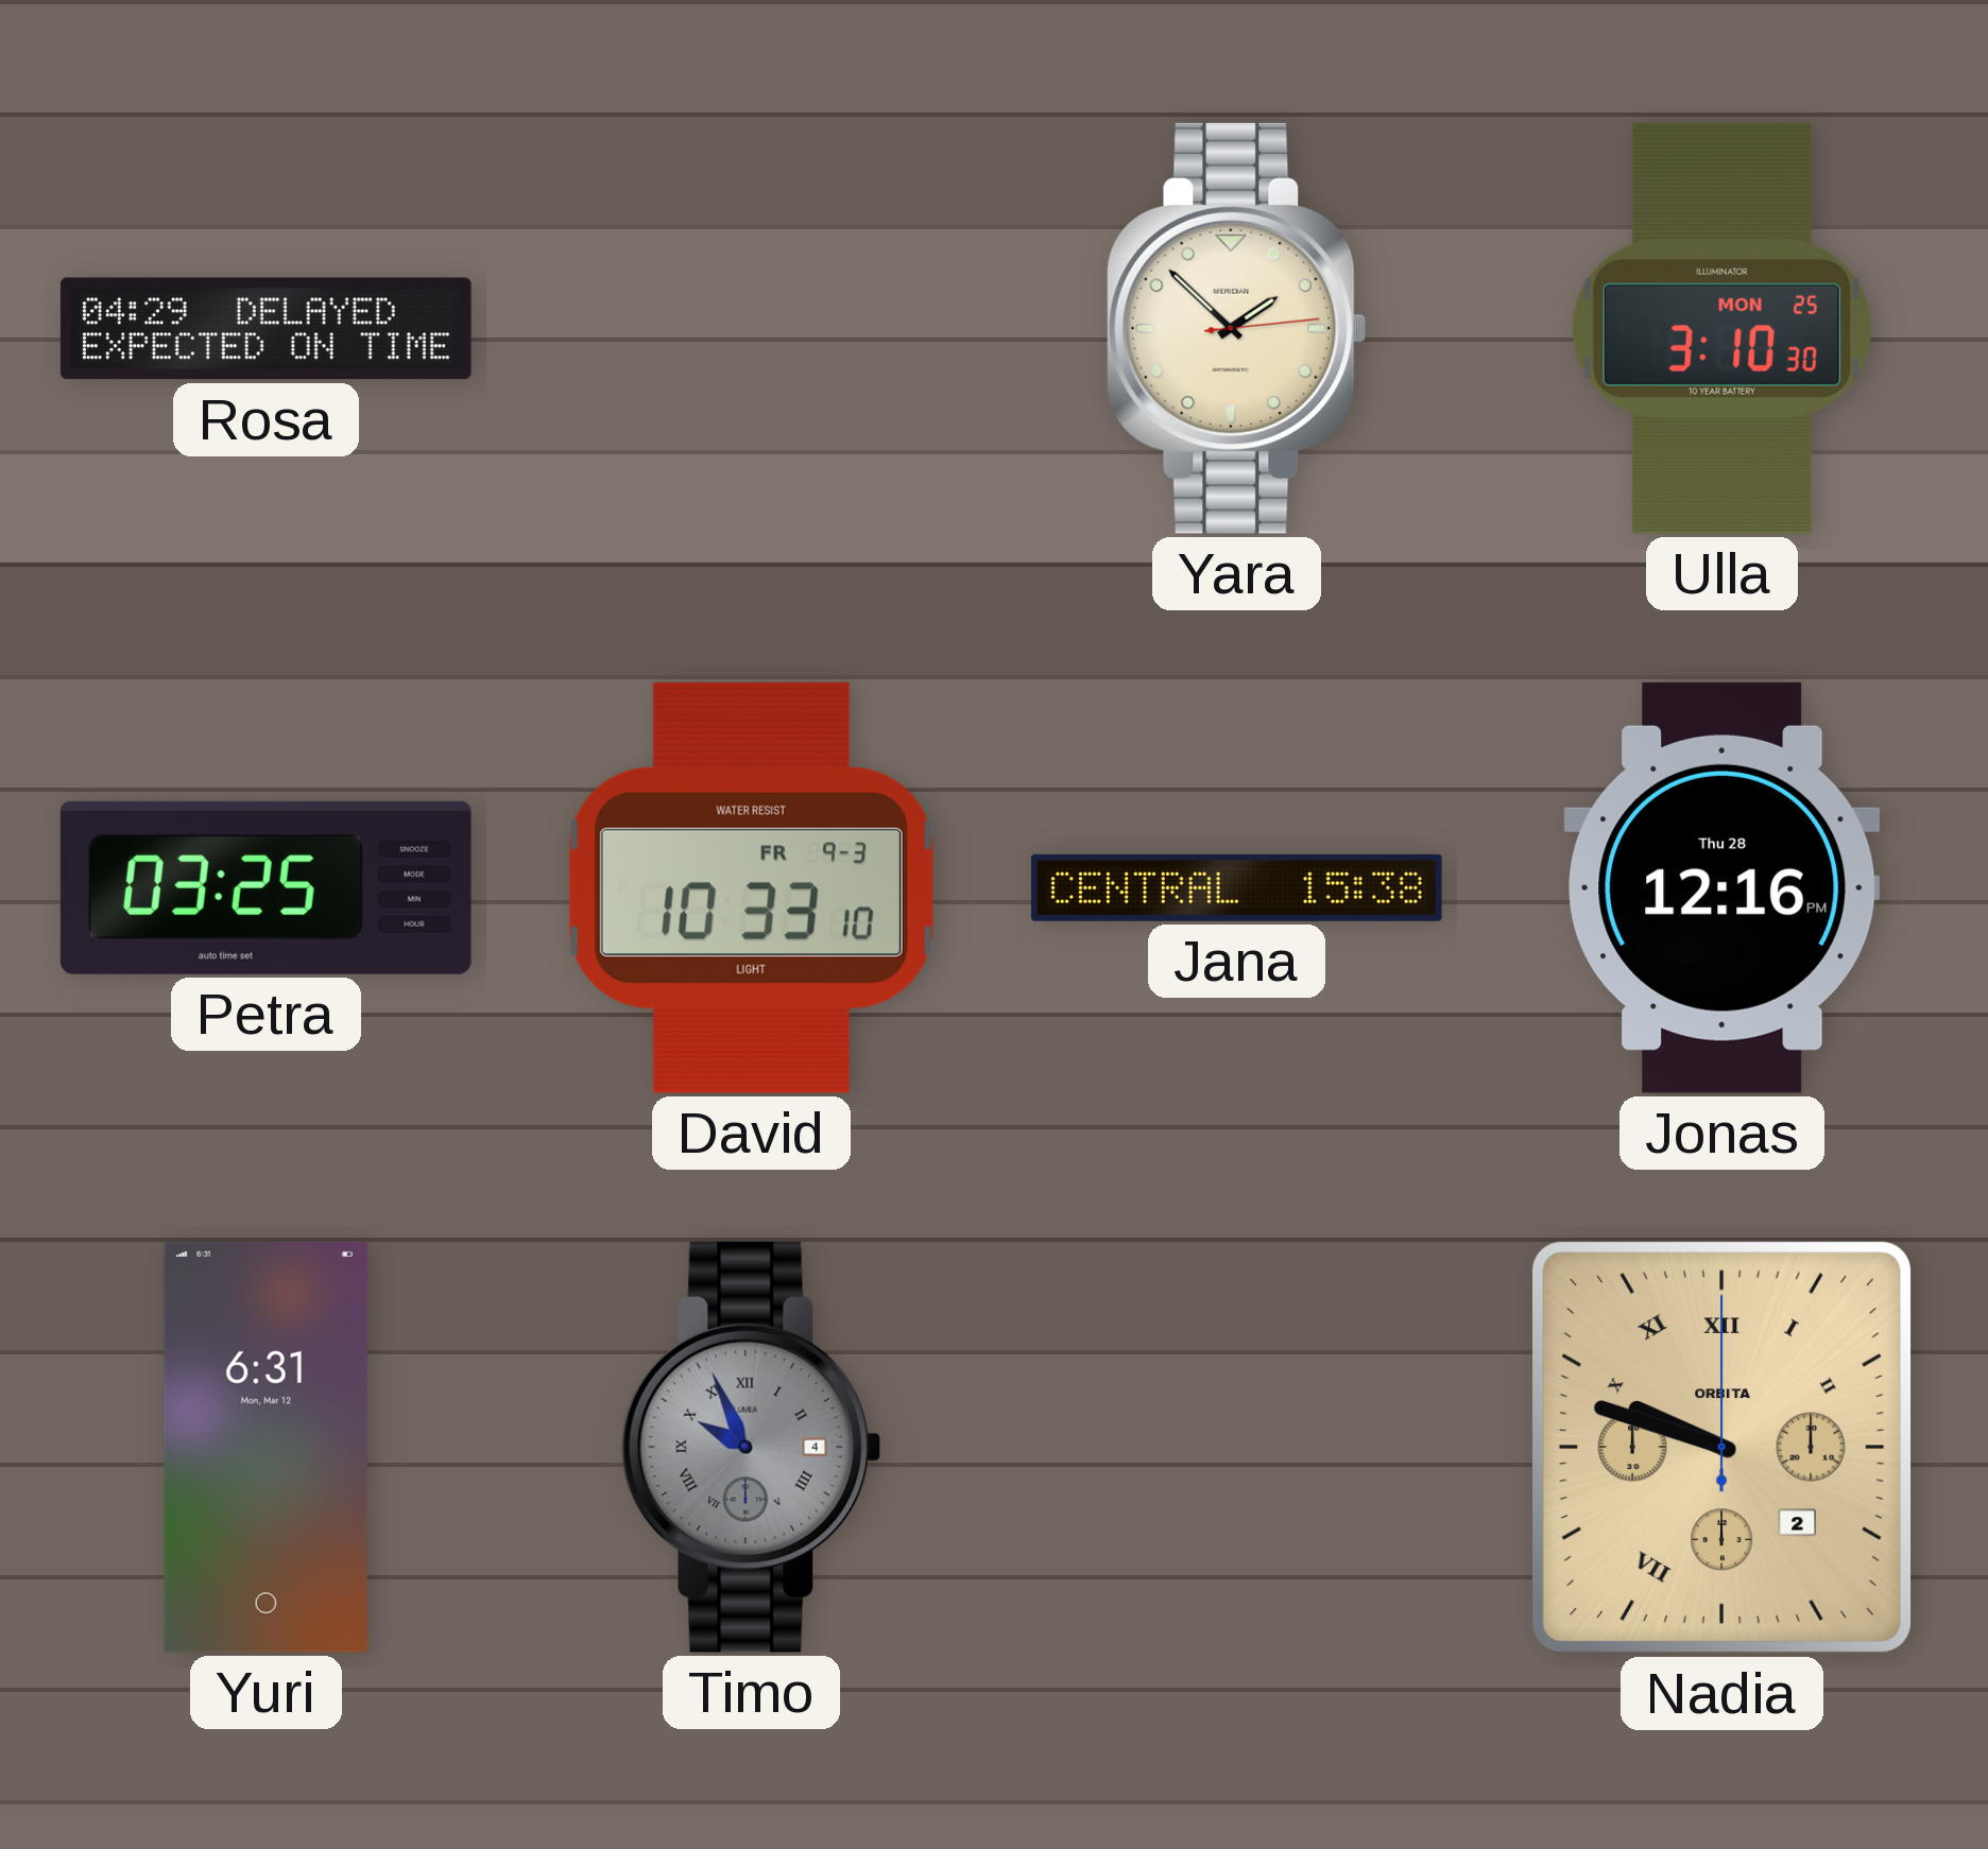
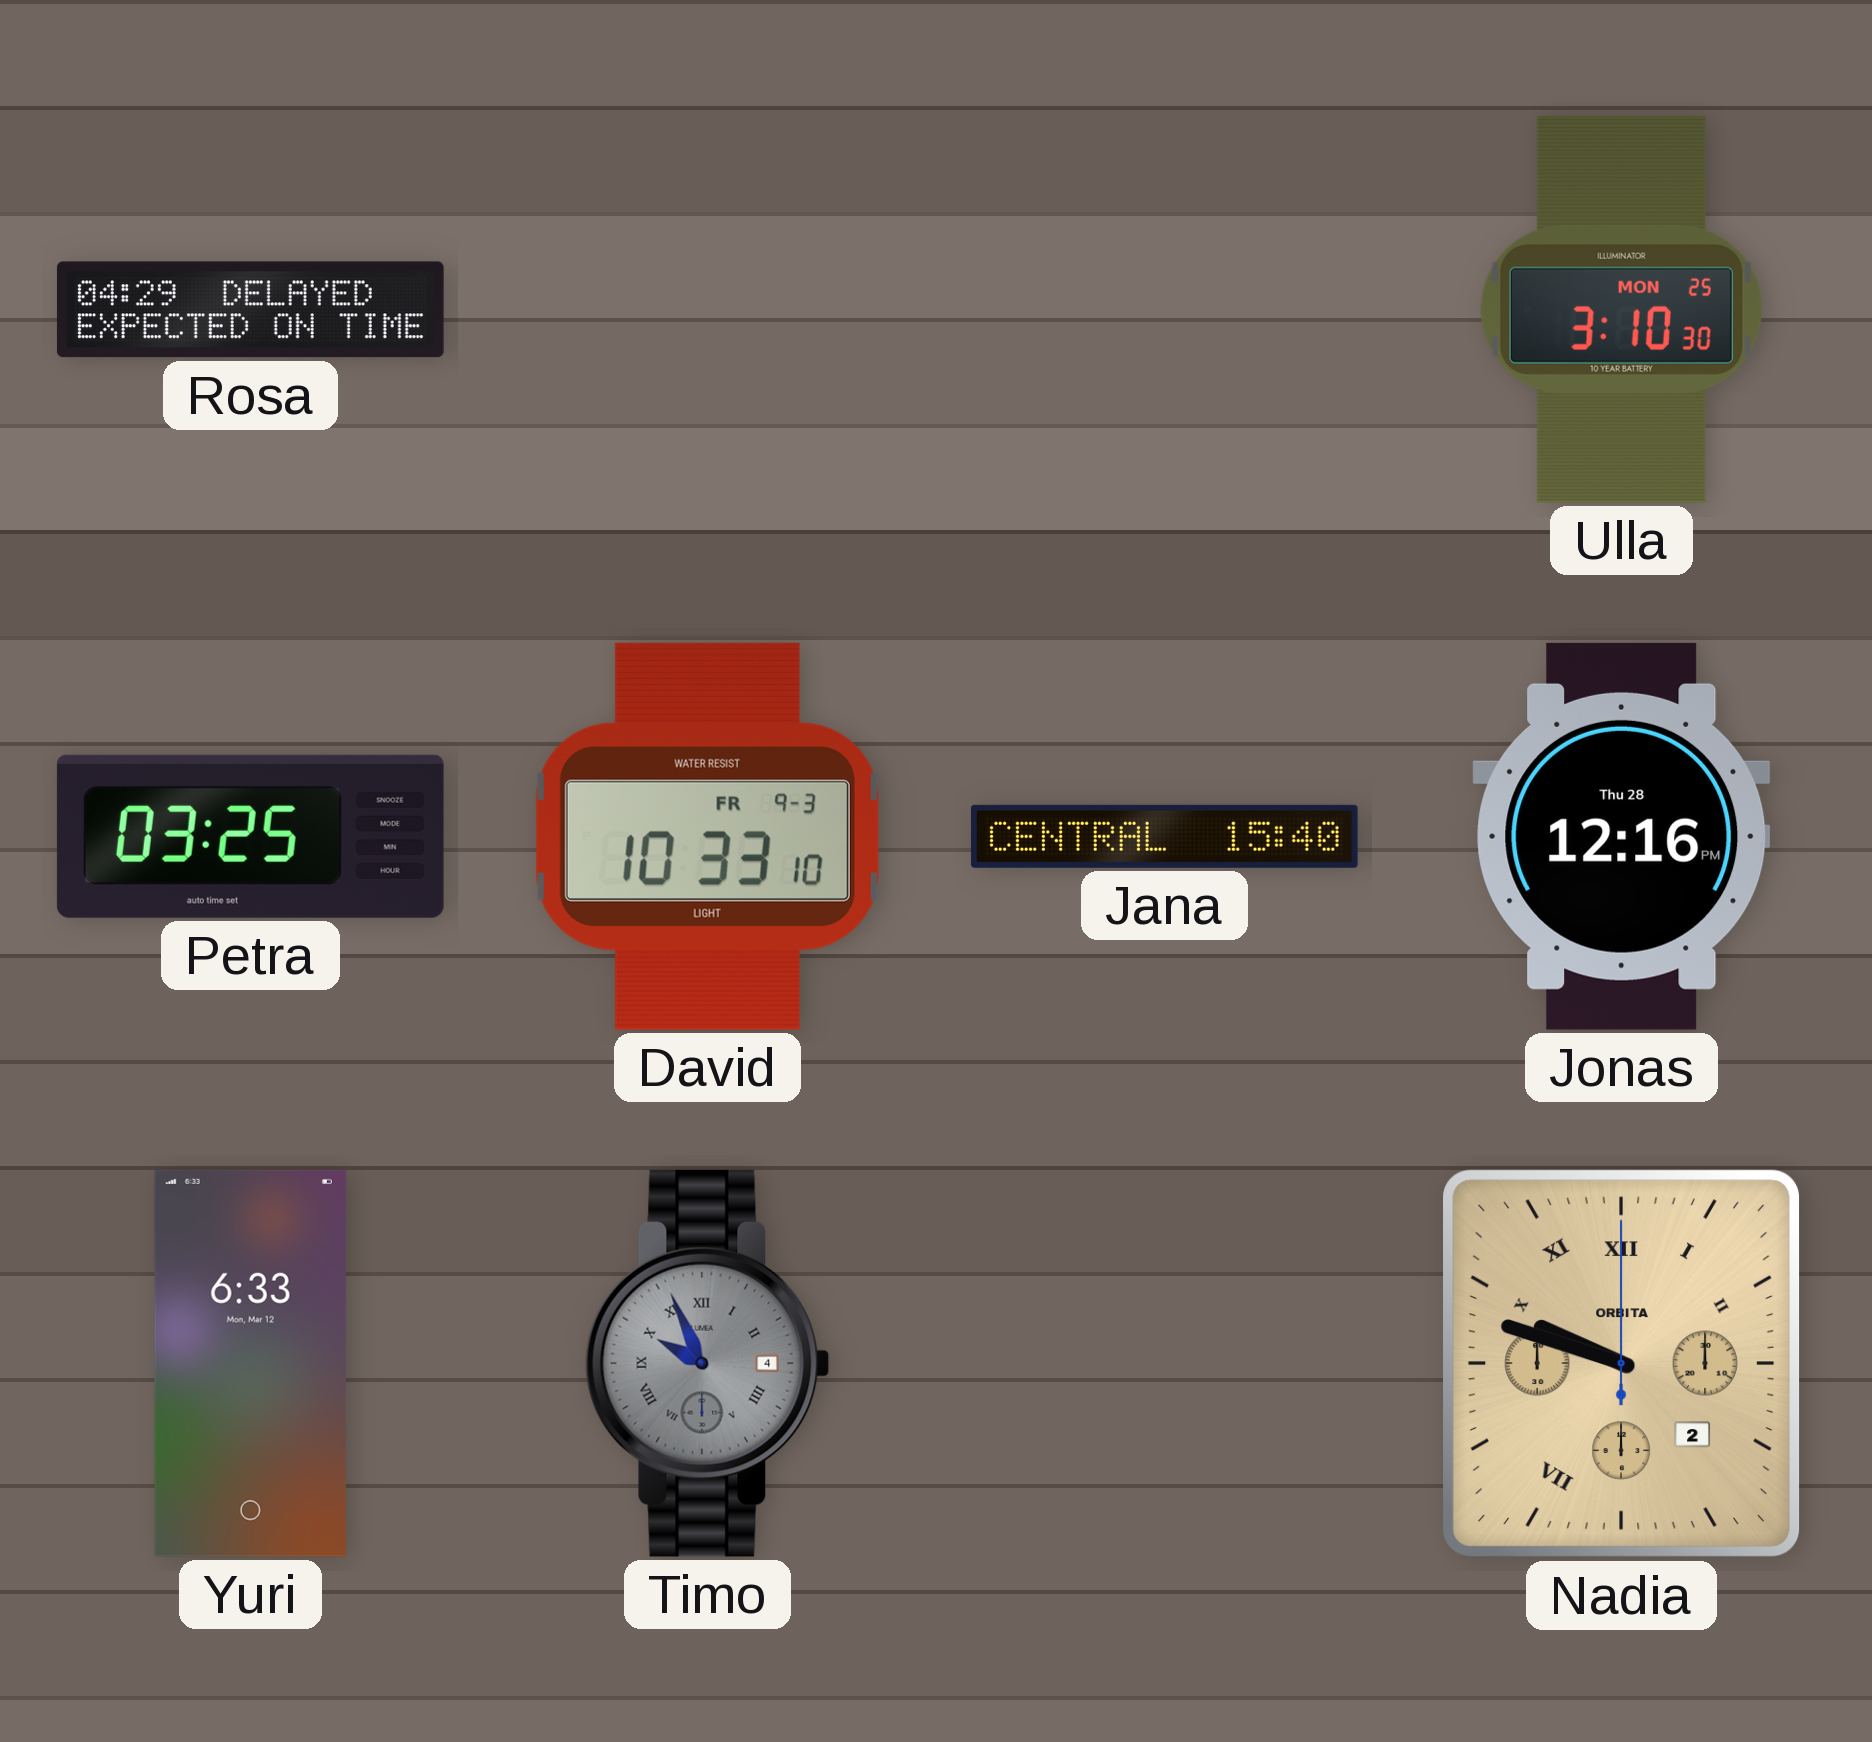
Yara: 1:52 -> none
Jana: 15:38 -> 15:40
Yuri: 6:31 -> 6:33
